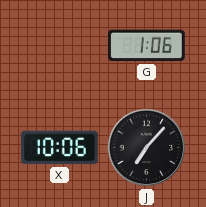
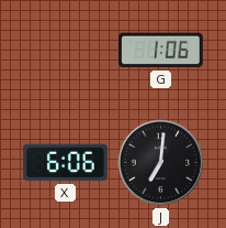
X: 10:06 -> 6:06
J: 7:07 -> 7:01
